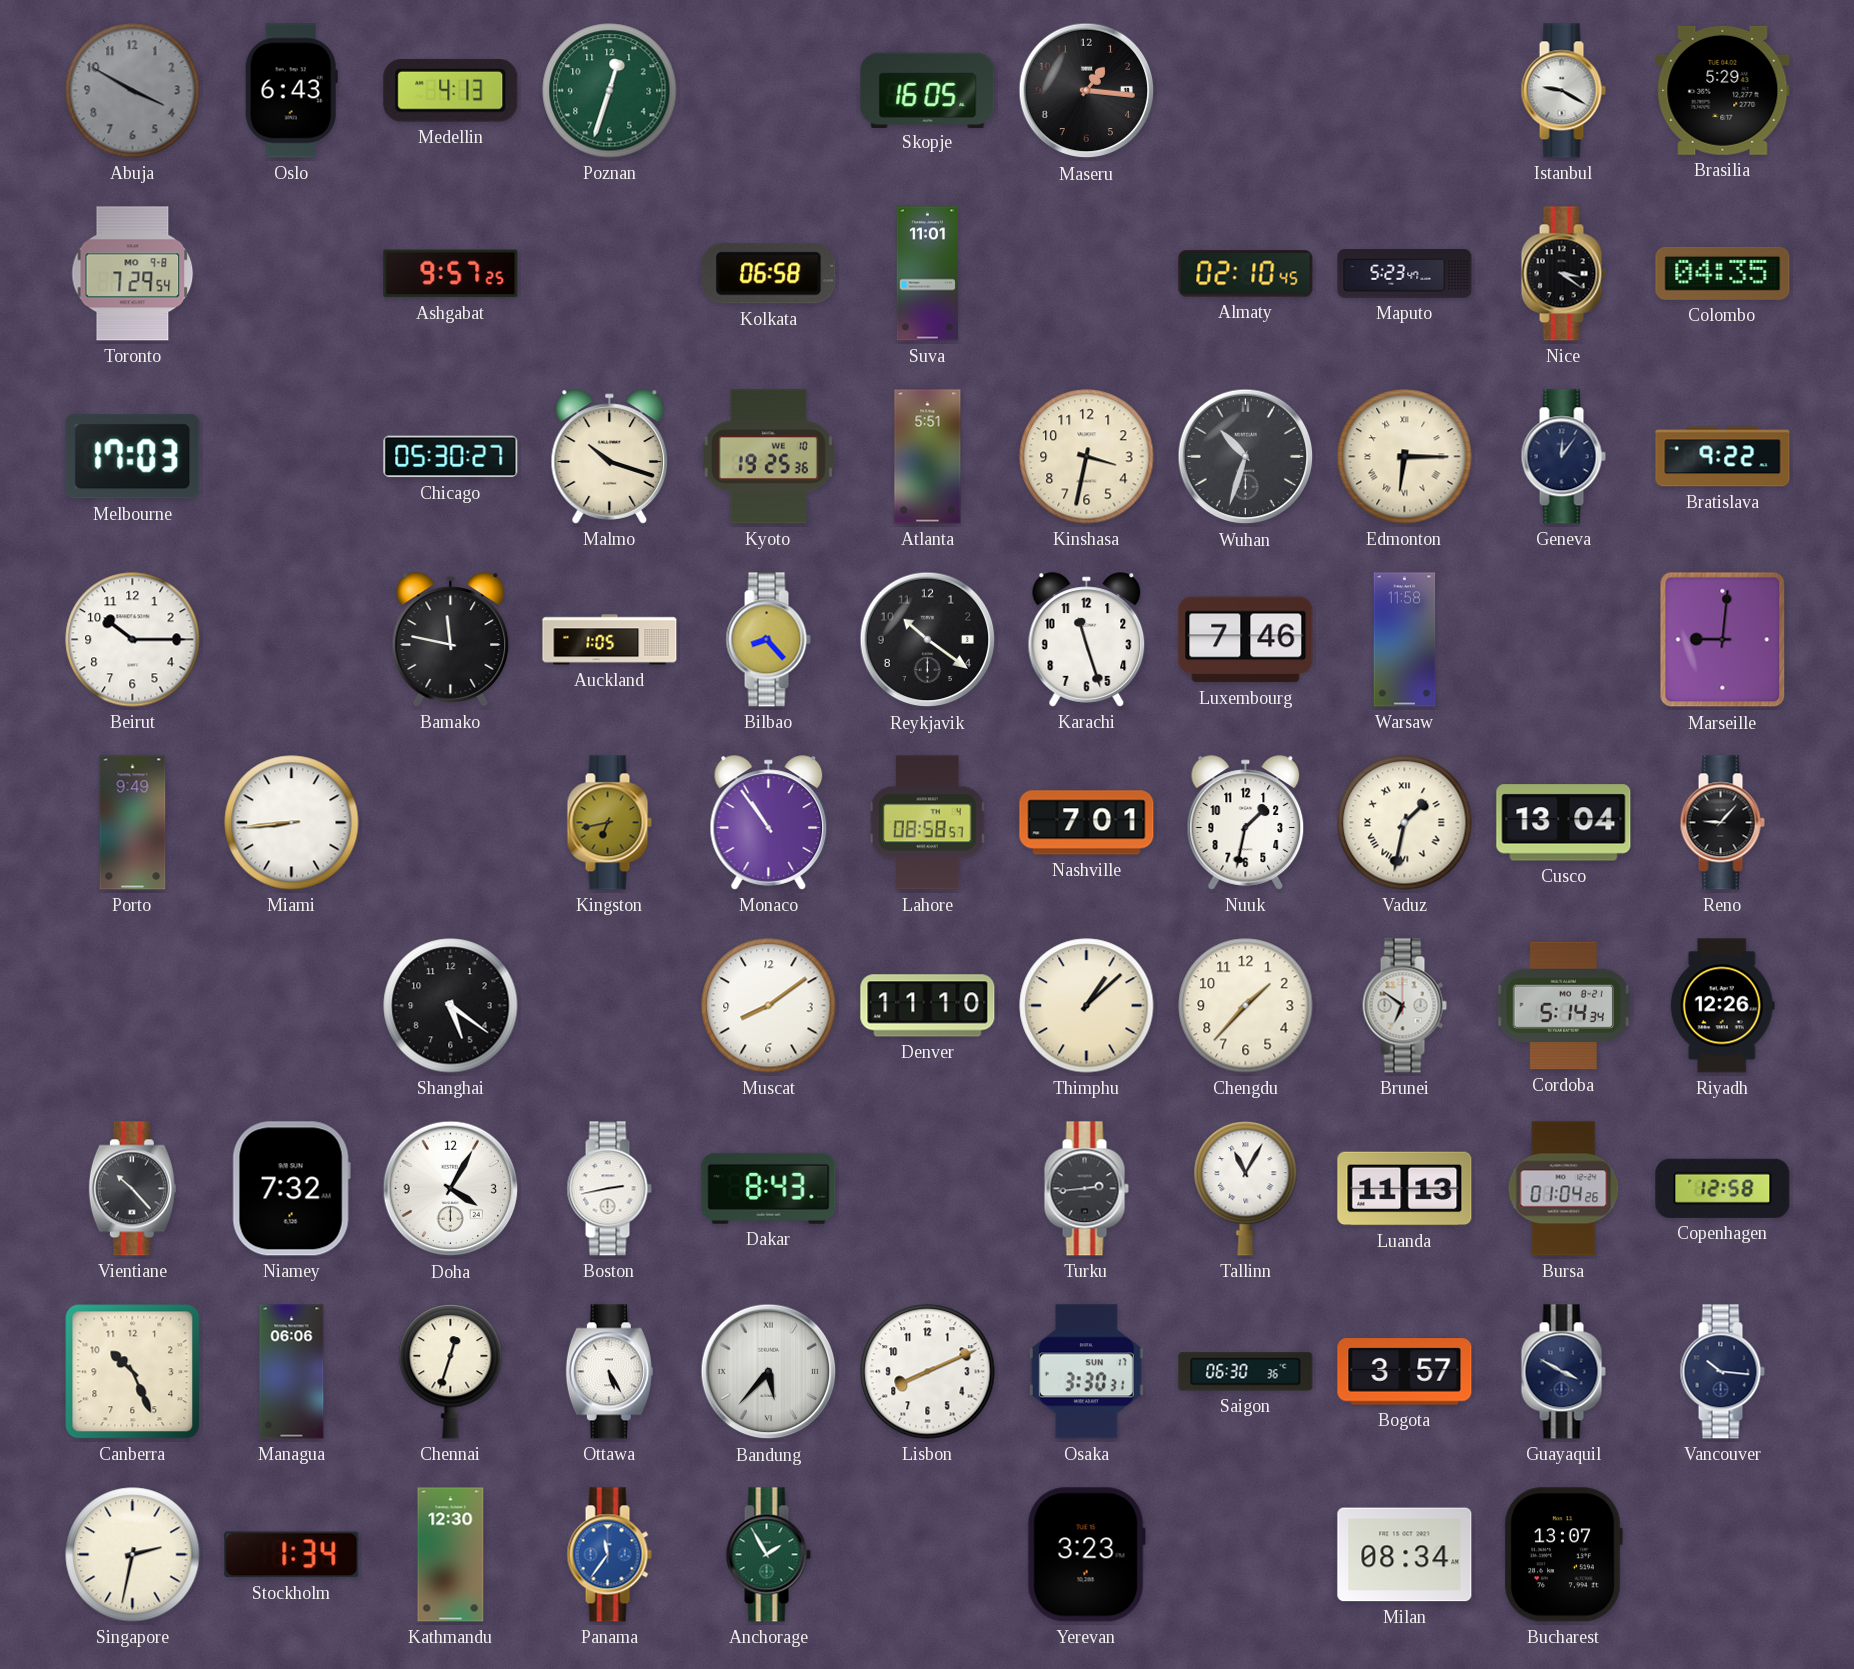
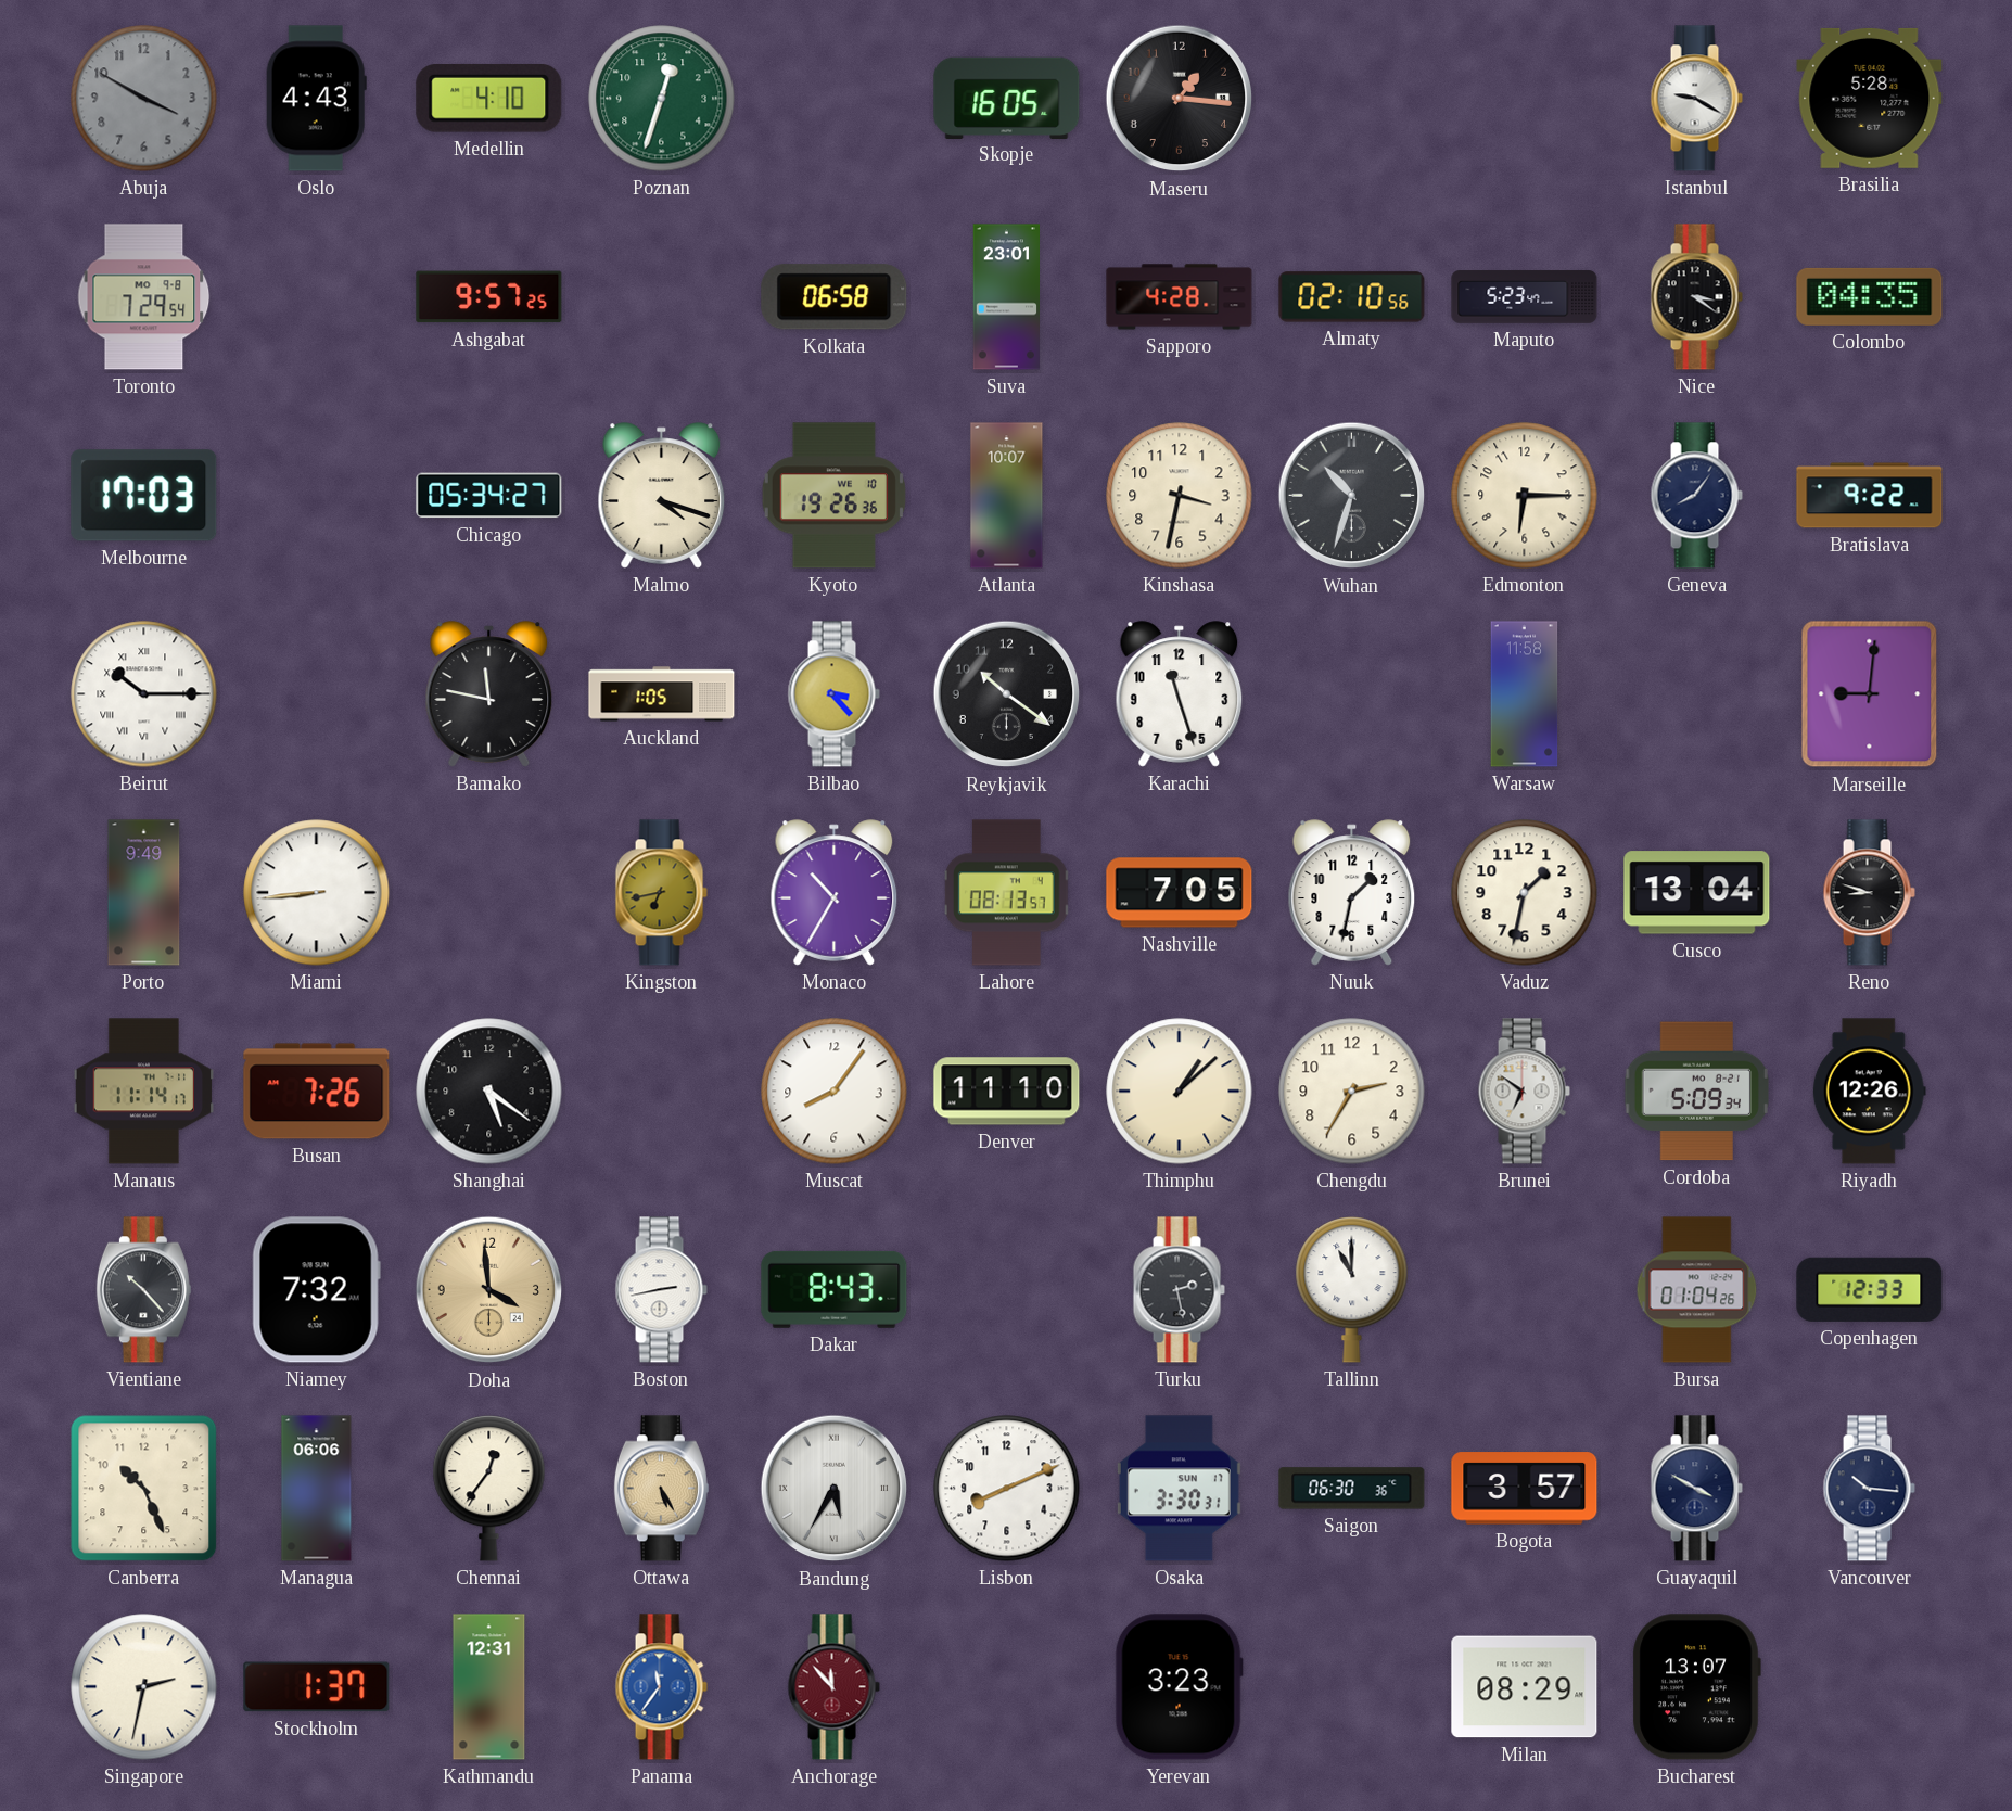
Oslo: 6:43 -> 4:43
Medellin: 4:13 -> 4:10
Brasilia: 5:29 -> 5:28
Suva: 11:01 -> 23:01
Sapporo: none -> 4:28
Almaty: 02:10:45 -> 02:10:56
Chicago: 05:30 -> 05:34
Malmo: 10:18 -> 4:18
Kyoto: 19:25 -> 19:26
Atlanta: 5:51 -> 10:07
Edmonton numerals: Roman -> Arabic
Geneva: 12:06 -> 8:06
Beirut numerals: Arabic -> Roman
Bilbao: 8:23 -> 3:23
Luxembourg: 7:46 -> none
Monaco: 10:54 -> 10:35
Lahore: 08:58 -> 08:13
Nashville: 7:01 -> 7:05
Vaduz numerals: Roman -> Arabic
Reno: 9:07 -> 8:48
Manaus: none -> 11:14
Busan: none -> 7:26
Muscat: 8:09 -> 8:06
Chengdu: 1:37 -> 2:35
Cordoba: 5:14 -> 5:09
Doha: 4:05 -> 3:59
Doha dial: white -> champagne
Turku: 2:44 -> 2:28
Tallinn: 11:05 -> 11:00
Luanda: 11:13 -> none
Copenhagen: 12:58 -> 12:33
Chennai: 12:33 -> 12:36
Ottawa dial: white -> champagne
Bandung: 5:37 -> 5:35
Stockholm: 1:34 -> 1:37
Kathmandu: 12:30 -> 12:31
Anchorage: 1:55 -> 11:53
Anchorage dial: green -> burgundy
Milan: 08:34 -> 08:29
